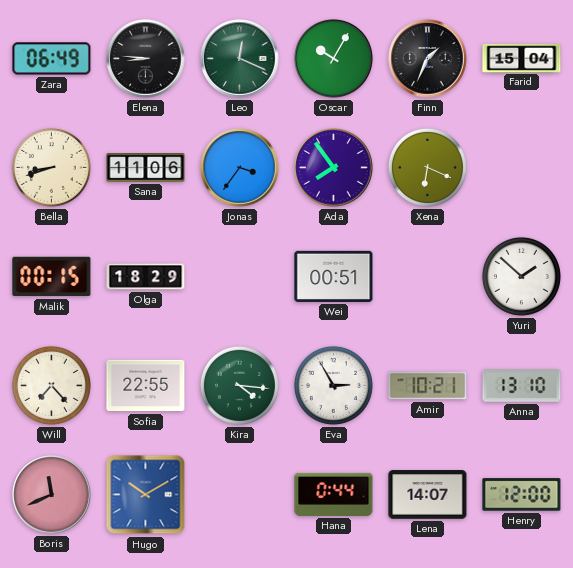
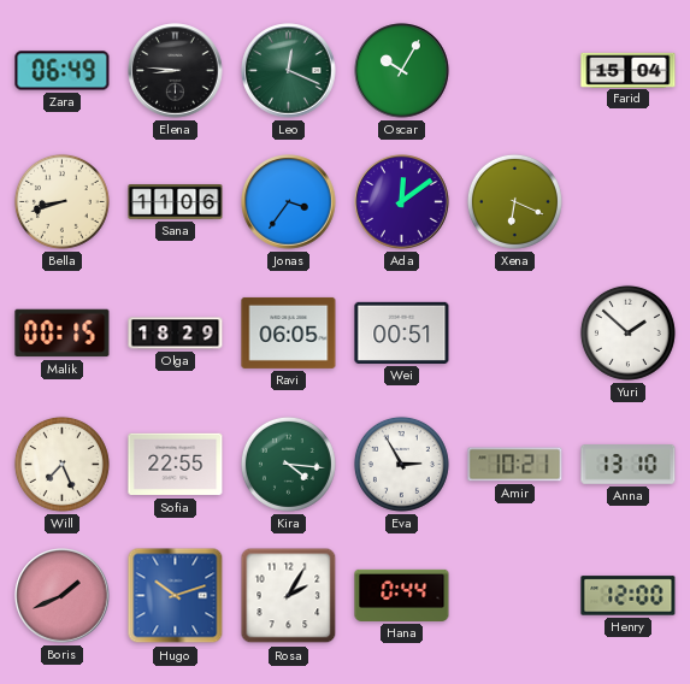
Finn: 1:34 -> none
Ada: 7:54 -> 12:09
Ravi: none -> 06:05
Will: 7:23 -> 7:26
Boris: 11:41 -> 1:41
Hugo: 10:10 -> 10:12
Rosa: none -> 2:05
Lena: 14:07 -> none
